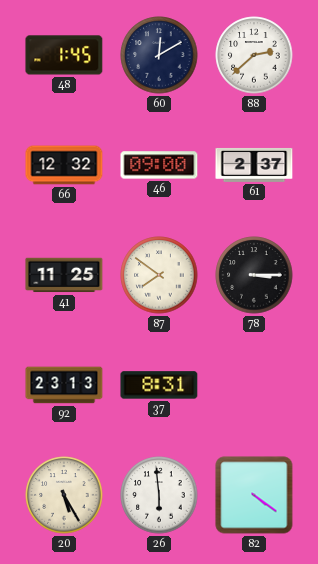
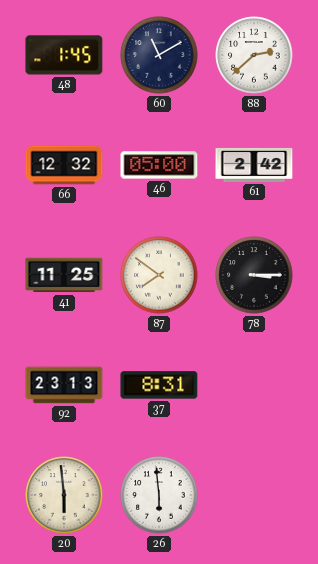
60: 12:10 -> 11:10
46: 09:00 -> 05:00
61: 2:37 -> 2:42
20: 5:25 -> 5:59
82: 4:21 -> none
